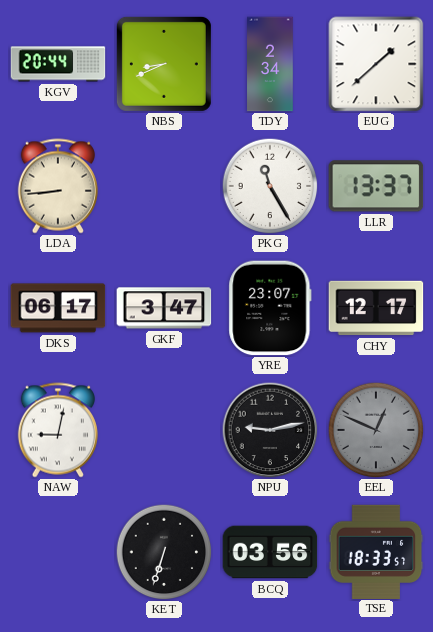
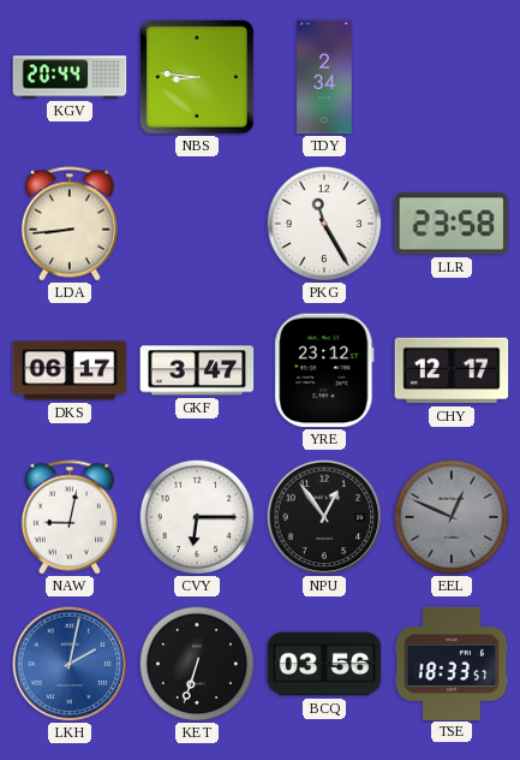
NBS: 8:41 -> 8:46
EUG: 1:38 -> none
LLR: 13:37 -> 23:58
YRE: 23:07 -> 23:12
CVY: none -> 6:15
NPU: 9:13 -> 12:54
LKH: none -> 2:02
